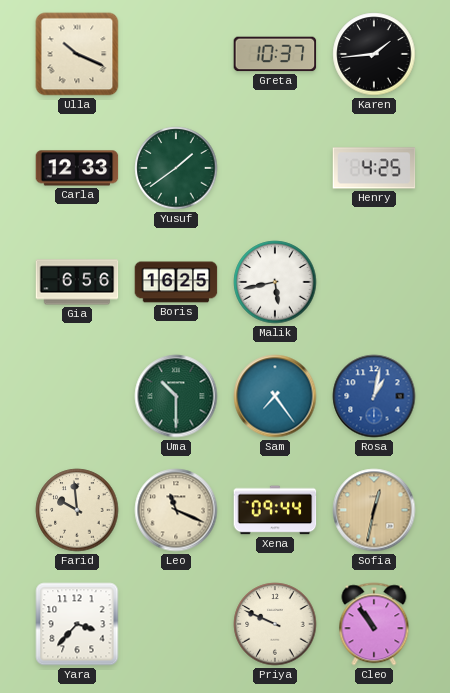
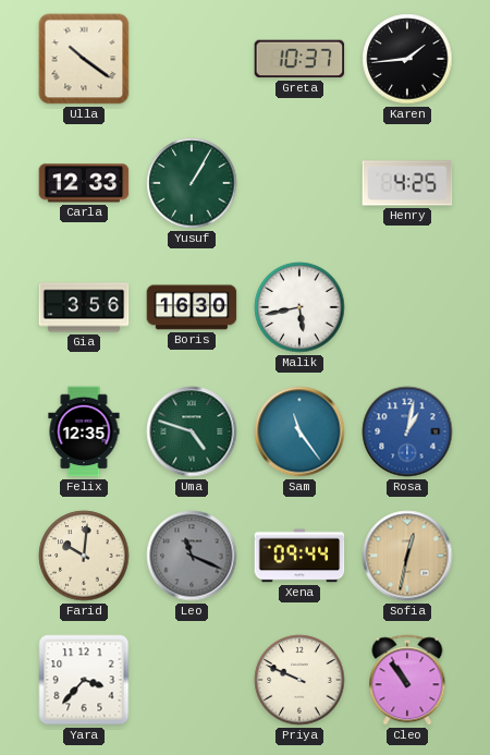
Ulla: 10:19 -> 10:21
Yusuf: 1:39 -> 1:05
Gia: 6:56 -> 3:56
Boris: 16:25 -> 16:30
Felix: none -> 12:35
Uma: 10:30 -> 4:48
Sam: 7:24 -> 11:24
Farid: 9:59 -> 10:01
Leo dial: cream -> grey
